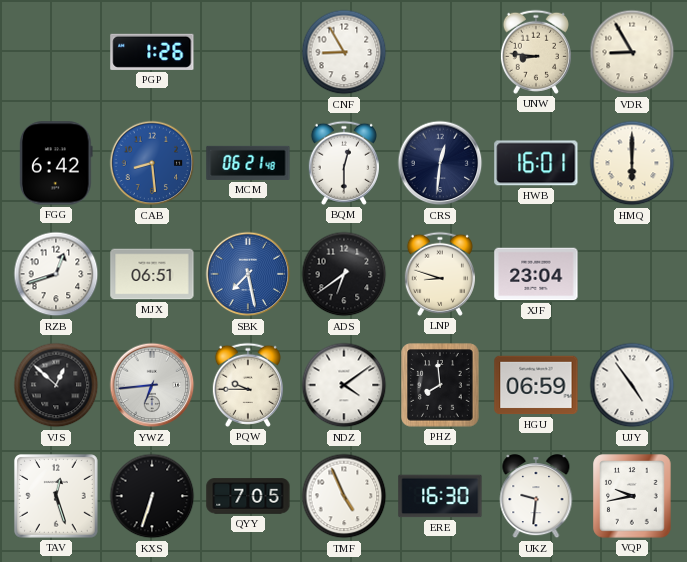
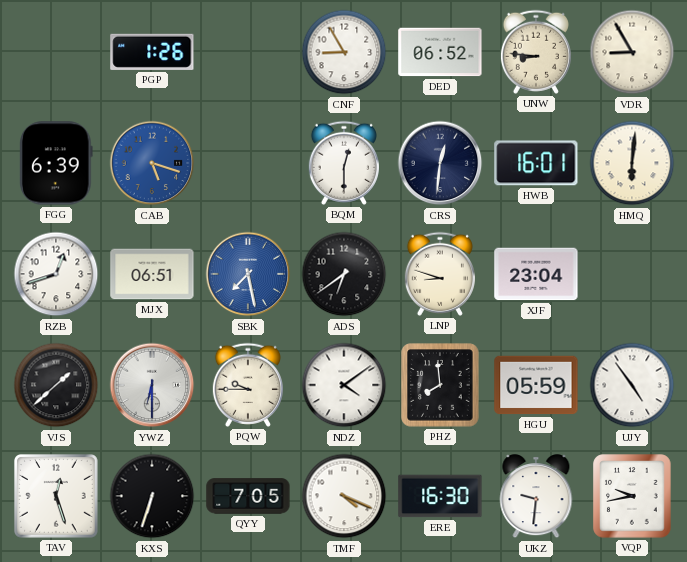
DED: none -> 06:52
FGG: 6:42 -> 6:39
CAB: 8:29 -> 5:18
MCM: 06:21 -> none
HMQ: 6:00 -> 6:01
VJS: 12:52 -> 1:38
YWZ: 6:44 -> 6:30
HGU: 06:59 -> 05:59
TMF: 4:56 -> 4:19
